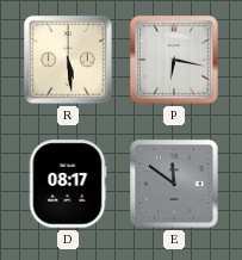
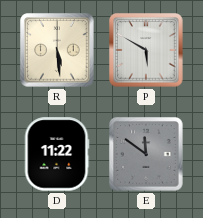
P: 6:17 -> 5:50
D: 08:17 -> 11:22
